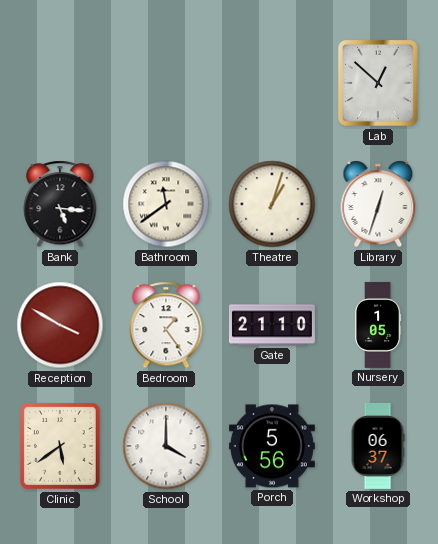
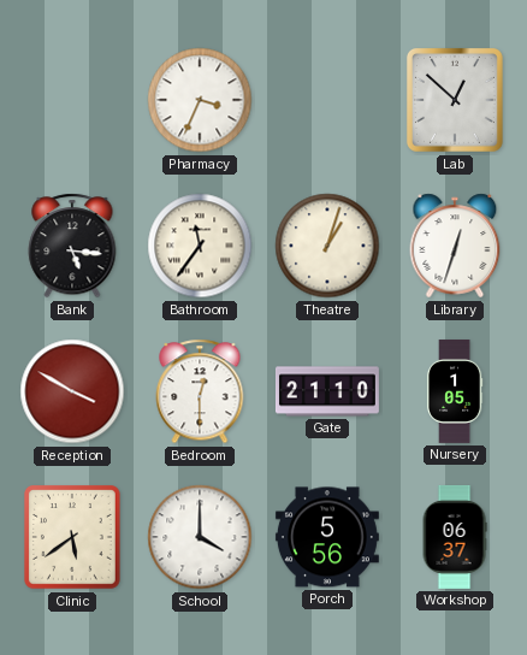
Pharmacy: none -> 3:34
Bathroom: 11:39 -> 11:36
Bedroom: 1:24 -> 12:30
